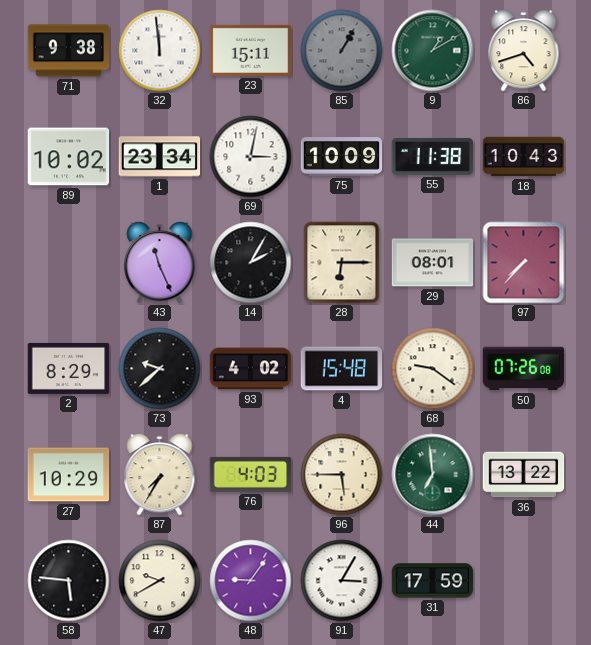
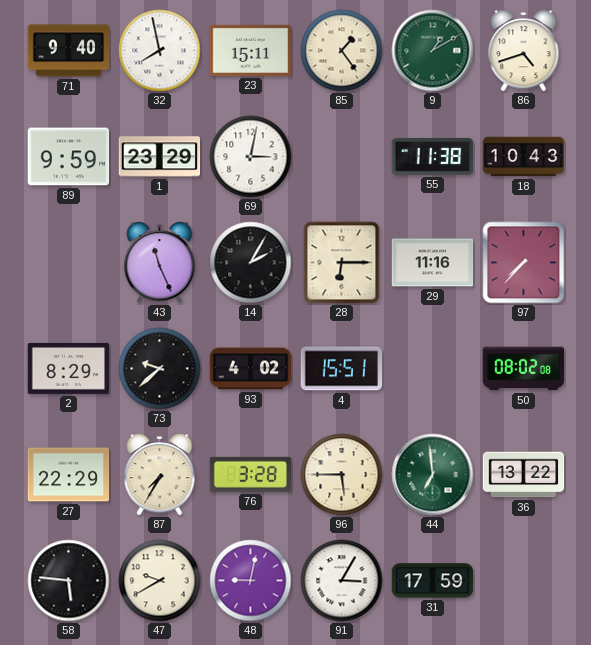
71: 9:38 -> 9:40
32: 11:59 -> 7:58
85: 1:05 -> 1:24
85 dial: grey -> cream
89: 10:02 -> 9:59
1: 23:34 -> 23:29
75: 10:09 -> none
29: 08:01 -> 11:16
4: 15:48 -> 15:51
68: 9:21 -> none
50: 07:26 -> 08:02
27: 10:29 -> 22:29
76: 4:03 -> 3:28
48: 9:06 -> 9:02
